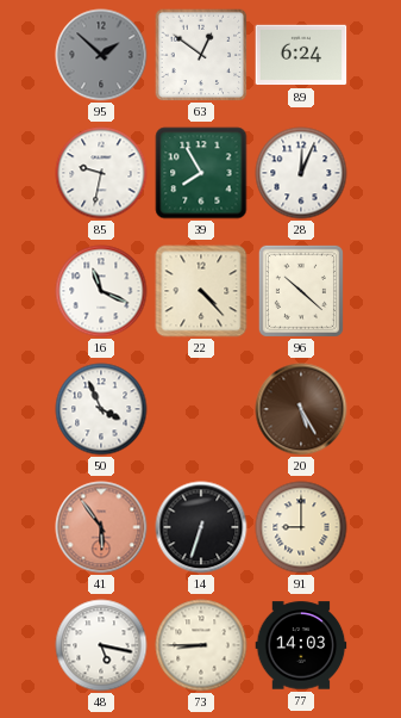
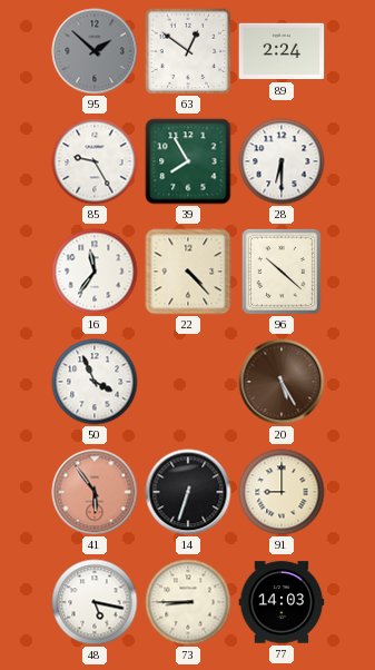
89: 6:24 -> 2:24
85: 9:32 -> 9:25
28: 12:04 -> 6:30
16: 11:19 -> 11:36
